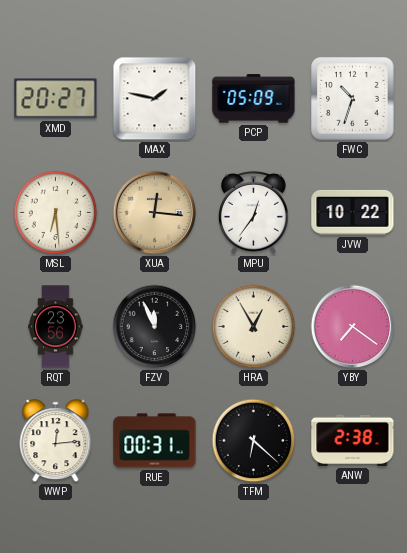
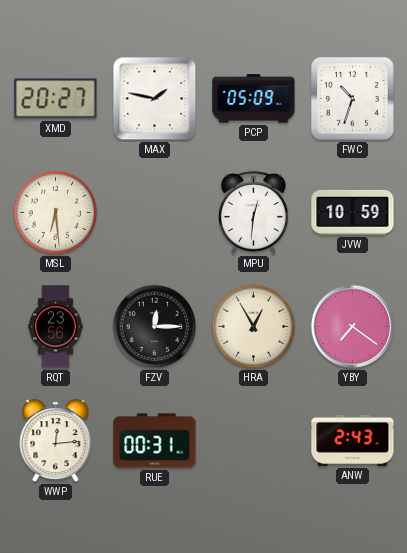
XUA: 12:16 -> none
MPU: 12:36 -> 12:31
JVW: 10:22 -> 10:59
FZV: 11:56 -> 12:15
TFM: 6:22 -> none
ANW: 2:38 -> 2:43
